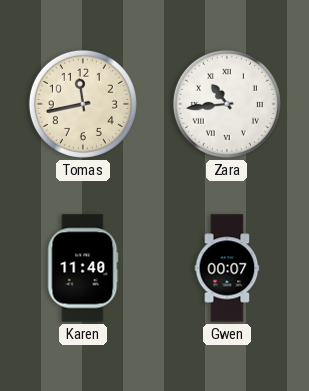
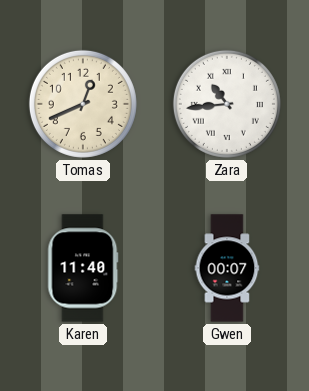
Tomas: 11:43 -> 12:41
